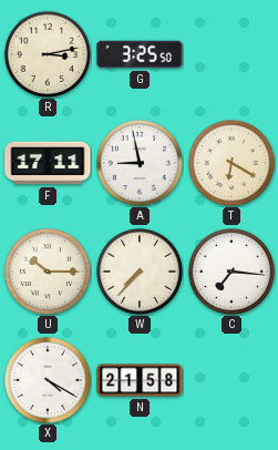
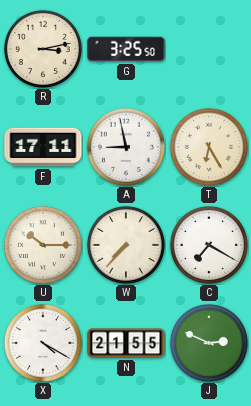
T: 6:20 -> 6:25
C: 7:16 -> 7:20
N: 21:58 -> 21:55
J: none -> 2:49
